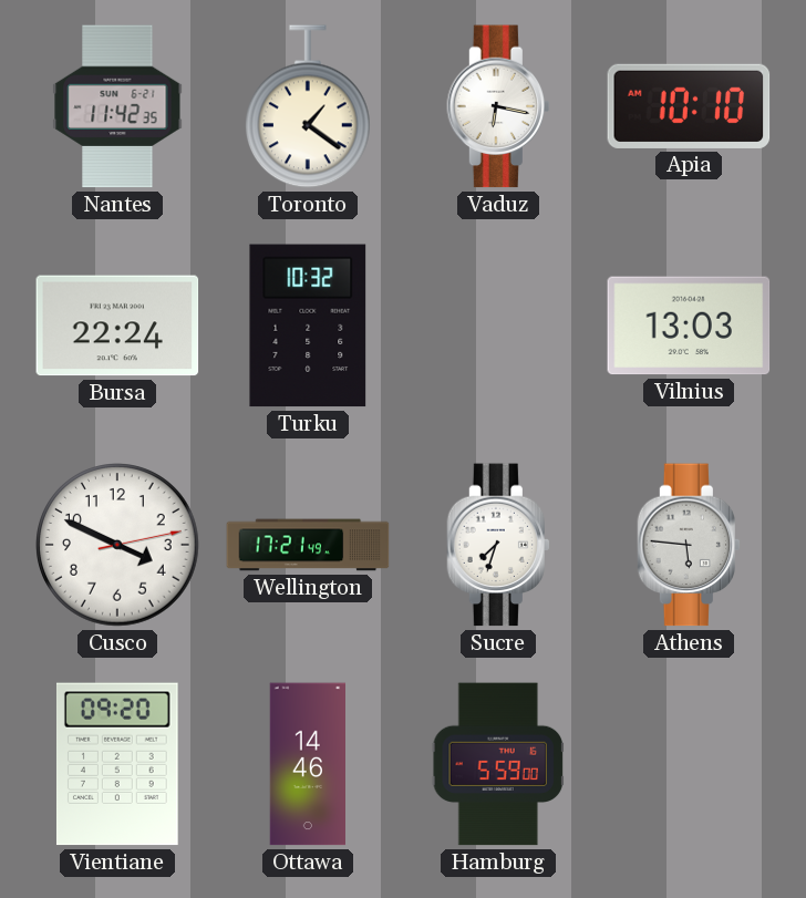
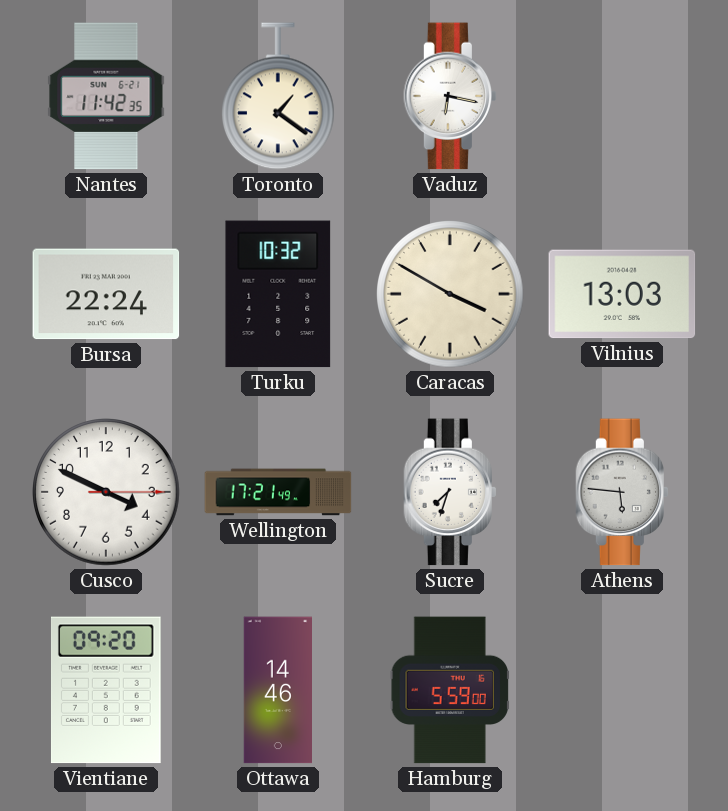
Apia: 10:10 -> none
Caracas: none -> 3:50
Cusco: 3:49:13 -> 3:49:15
